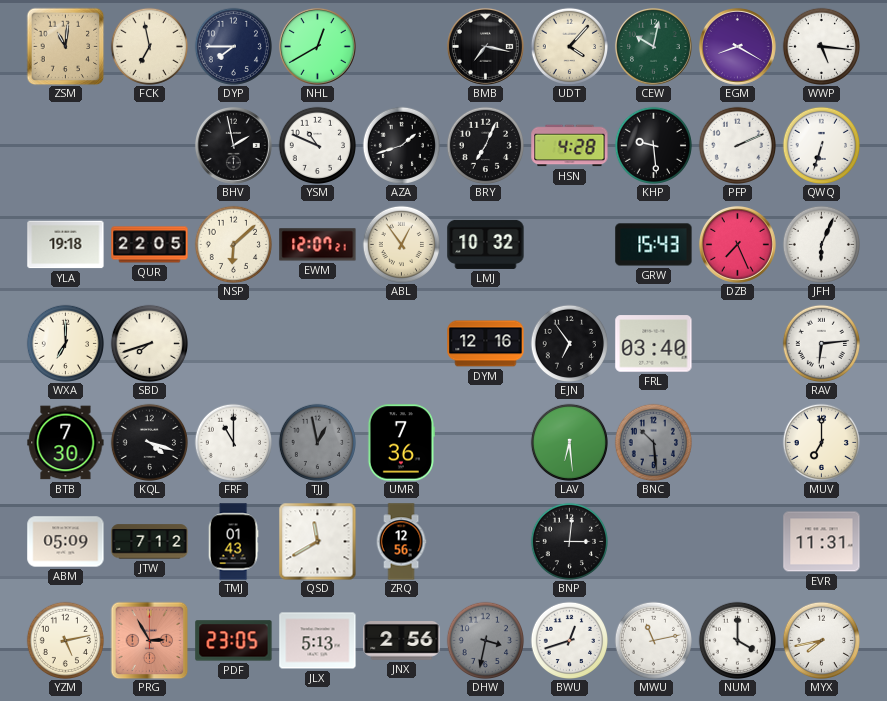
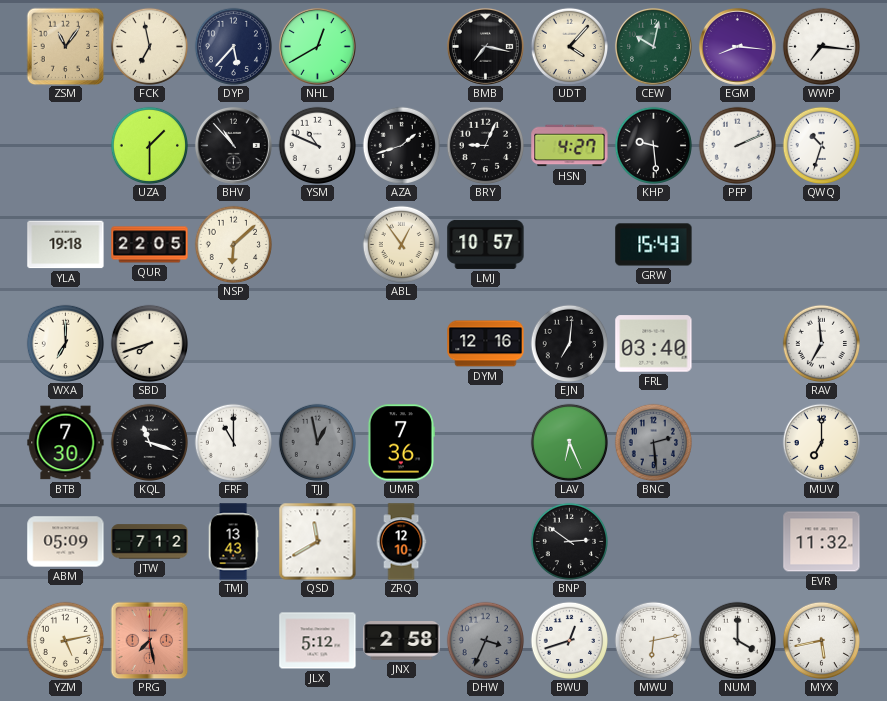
ZSM: 11:01 -> 11:06
DYP: 7:45 -> 5:37
EGM: 8:20 -> 8:16
WWP: 5:16 -> 7:16
UZA: none -> 1:30
BHV: 1:58 -> 10:53
BRY: 7:04 -> 9:04
HSN: 4:28 -> 4:27
QWQ: 6:33 -> 10:33
EWM: 12:07 -> none
LMJ: 10:32 -> 10:57
DZB: 7:26 -> none
JFH: 6:04 -> none
EJN: 6:54 -> 7:01
RAV: 6:14 -> 6:59
KQL: 4:18 -> 11:18
LAV: 6:29 -> 6:26
BNC: 10:29 -> 2:29
TMJ: 01:43 -> 13:43
ZRQ: 12:56 -> 12:10
BNP: 3:01 -> 2:51
EVR: 11:31 -> 11:32
PRG: 2:55 -> 7:28
PDF: 23:05 -> none
JLX: 5:13 -> 5:12
JNX: 2:56 -> 2:58
DHW: 3:32 -> 3:34
MWU: 11:13 -> 6:13
MYX: 7:43 -> 5:43
